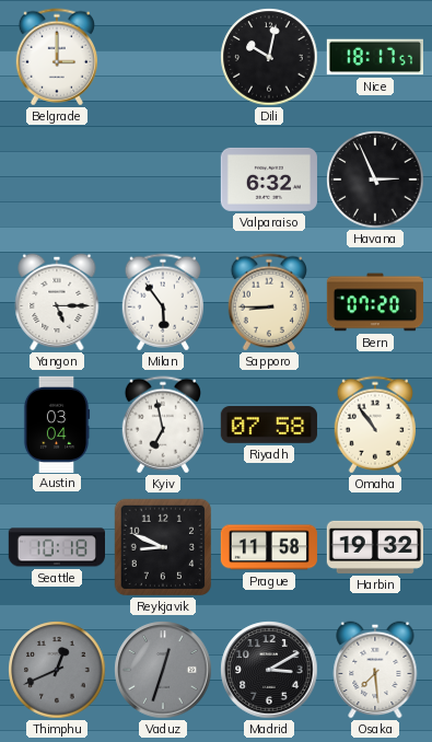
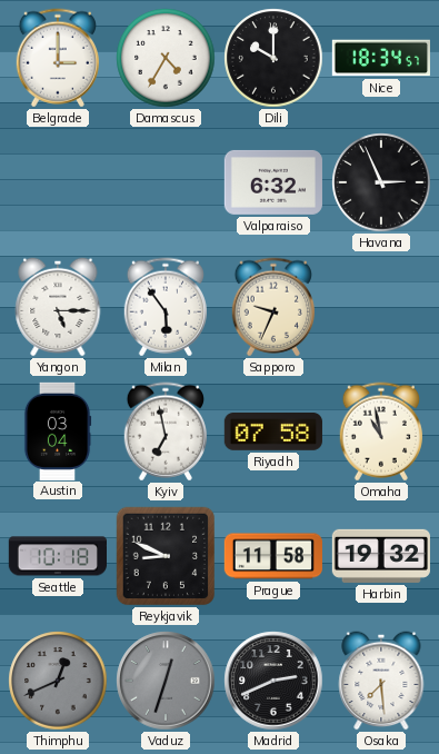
Damascus: none -> 4:35
Dili: 10:02 -> 10:00
Nice: 18:17 -> 18:34
Sapporo: 8:45 -> 9:34
Bern: 07:20 -> none
Omaha: 10:54 -> 10:58
Madrid: 3:10 -> 2:41
